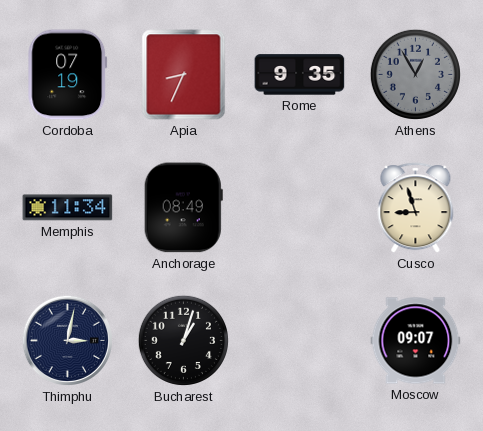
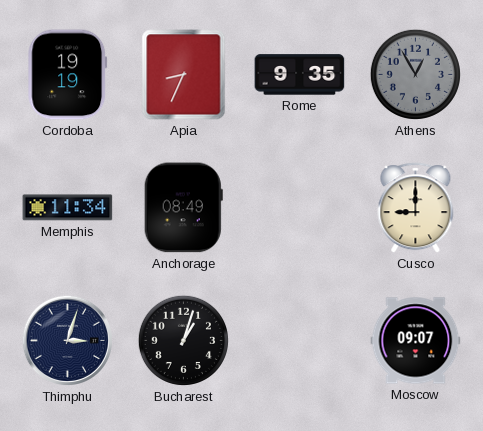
Cordoba: 07:19 -> 19:19
Cusco: 8:57 -> 9:00
Thimphu: 3:02 -> 3:03
